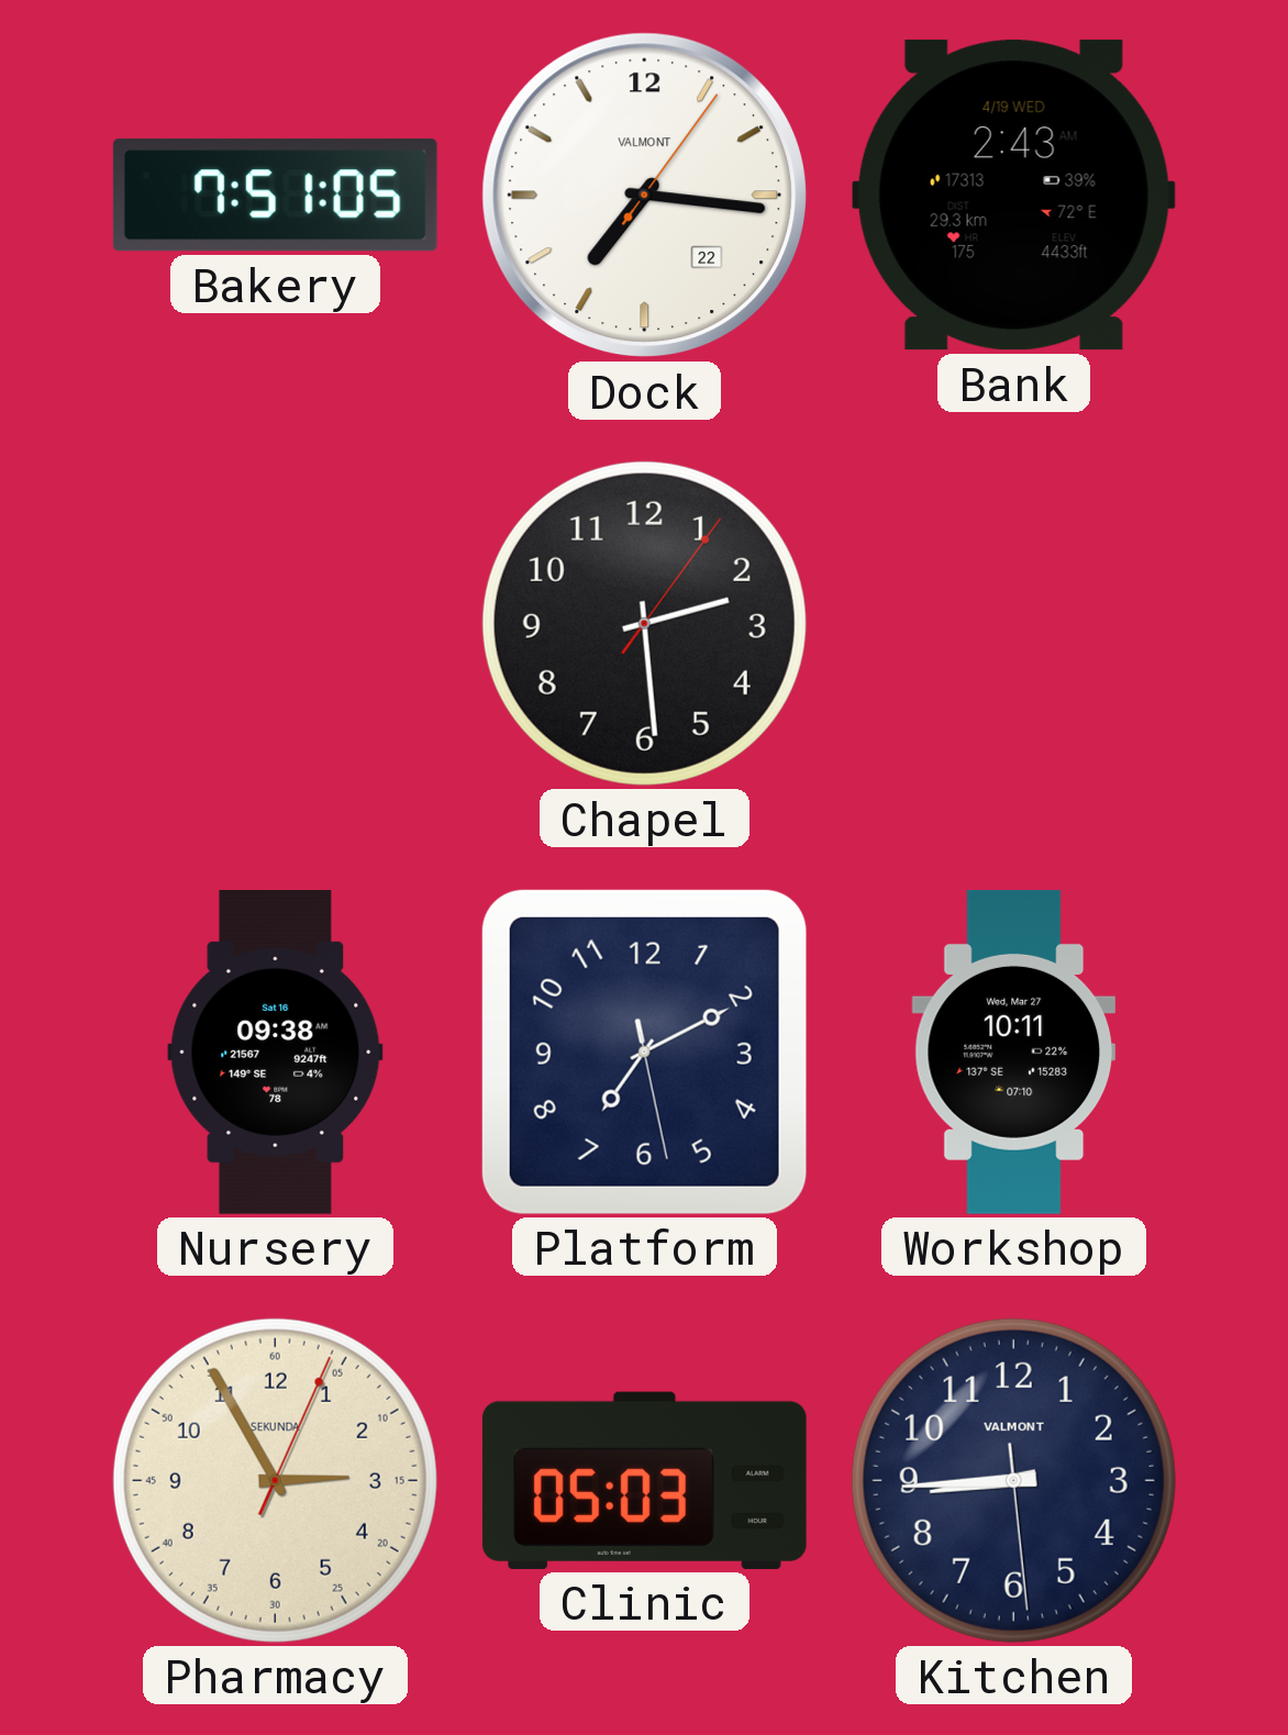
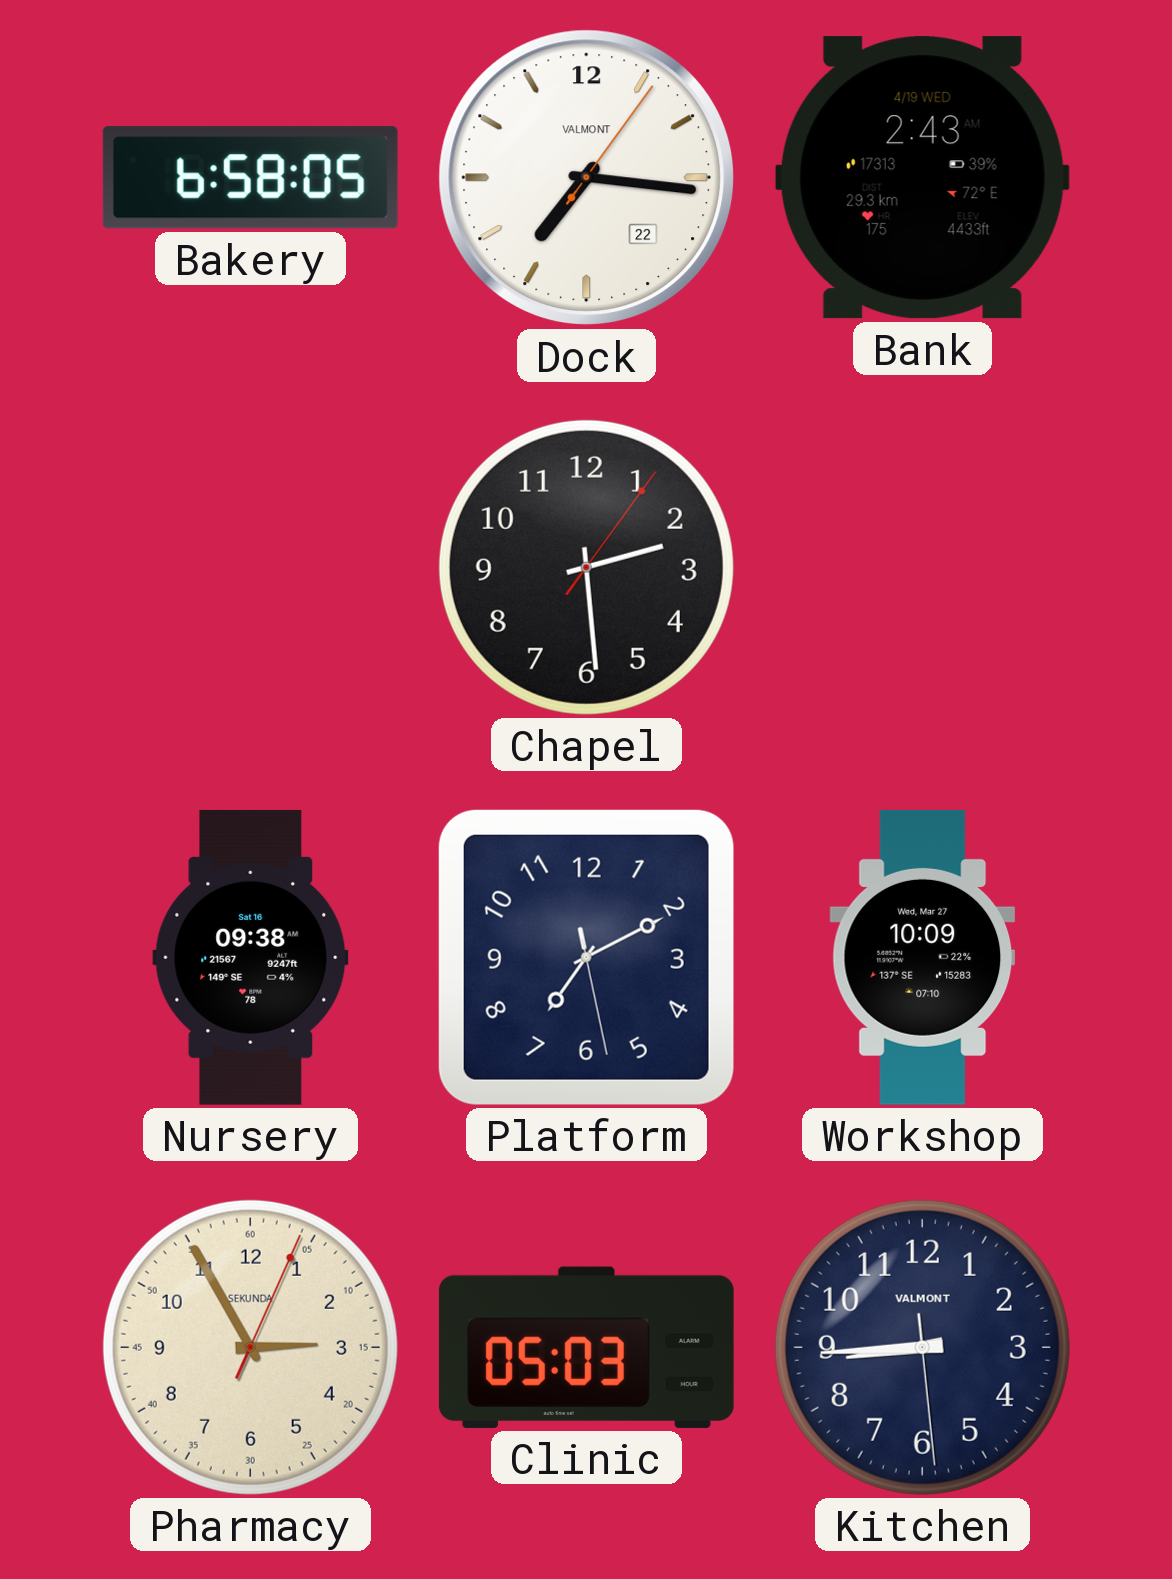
Bakery: 7:51 -> 6:58
Workshop: 10:11 -> 10:09
